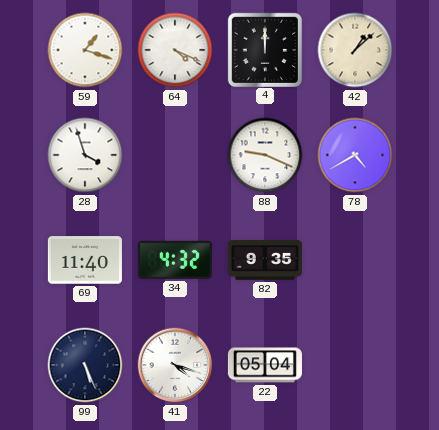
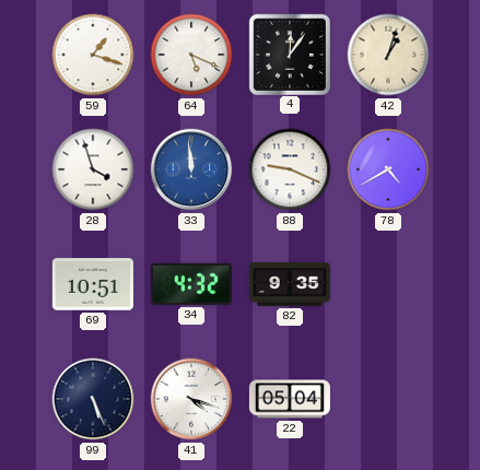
64: 4:19 -> 5:19
4: 12:00 -> 12:06
42: 1:08 -> 1:03
33: none -> 11:59
69: 11:40 -> 10:51
